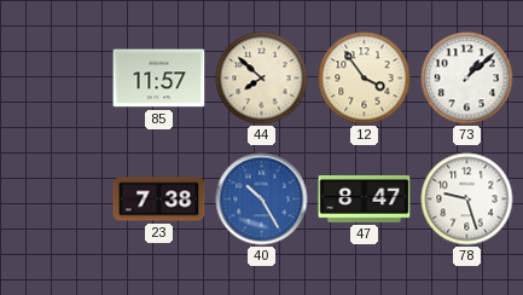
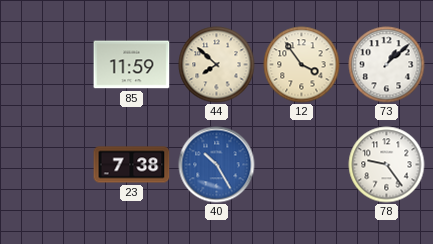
85: 11:57 -> 11:59
47: 8:47 -> none
78: 9:27 -> 9:24
